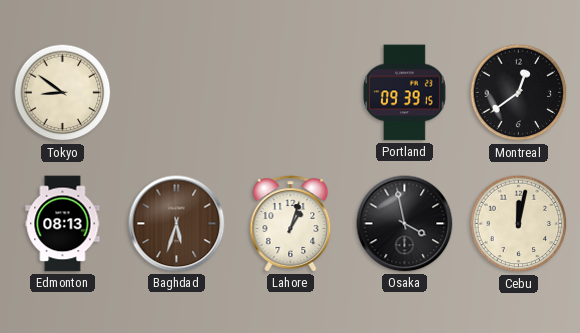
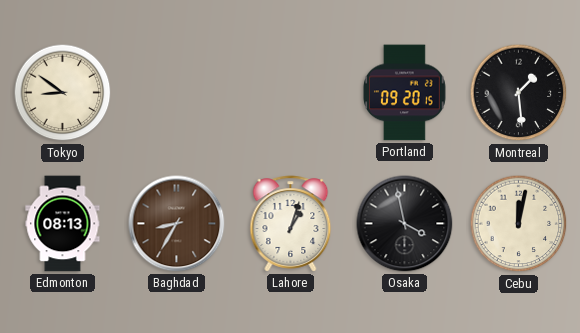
Portland: 09:39 -> 09:20
Montreal: 12:39 -> 1:29
Baghdad: 5:33 -> 8:35
